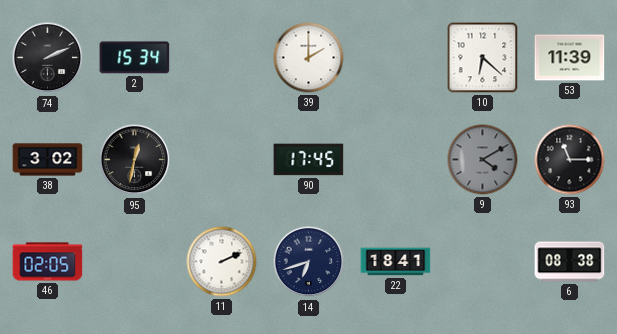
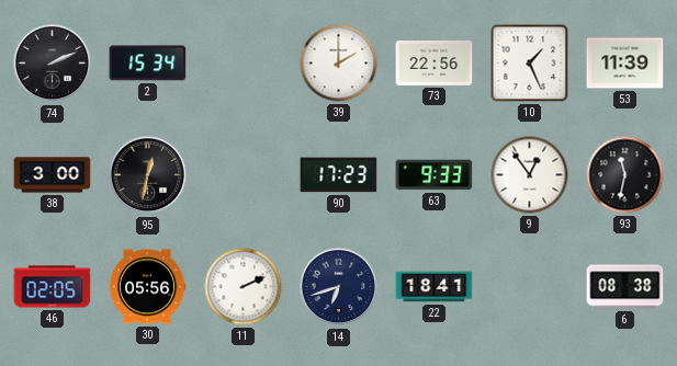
73: none -> 22:56
10: 6:22 -> 1:26
38: 3:02 -> 3:00
90: 17:45 -> 17:23
63: none -> 9:33
9: 4:10 -> 12:54
9 dial: grey -> white
93: 11:15 -> 11:32
30: none -> 05:56
